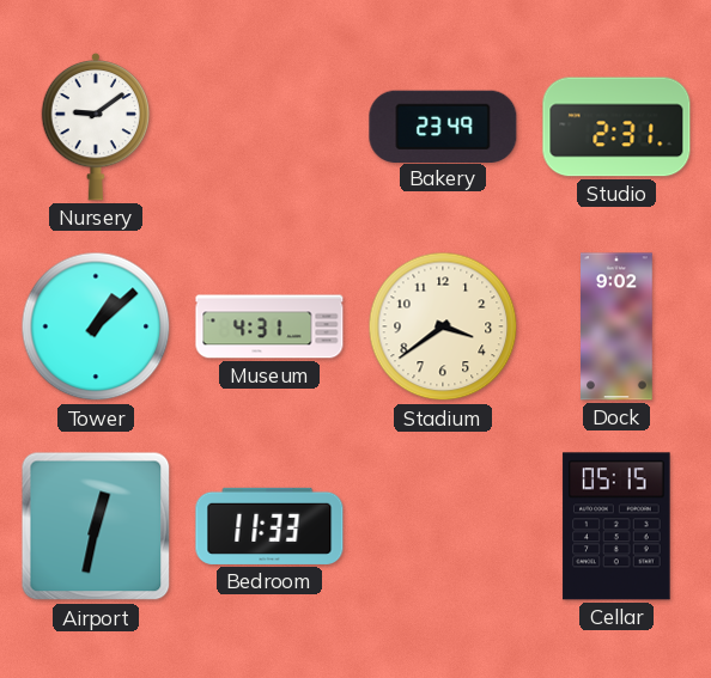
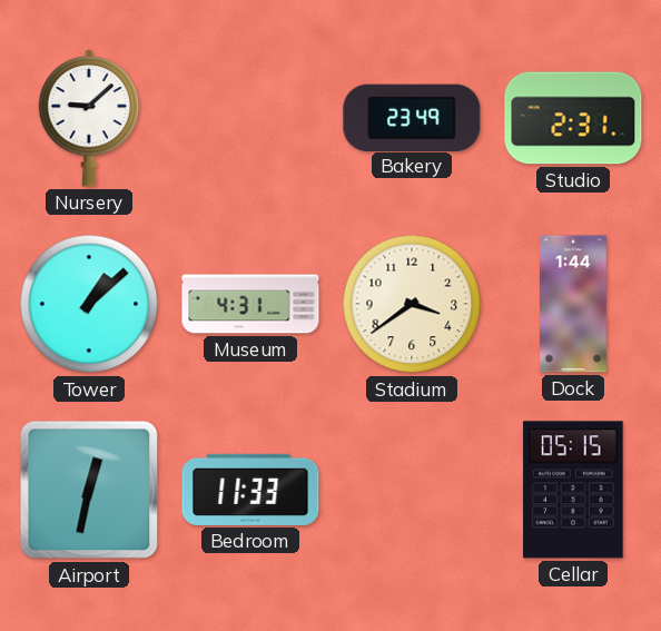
Nursery: 9:09 -> 9:08
Dock: 9:02 -> 1:44
